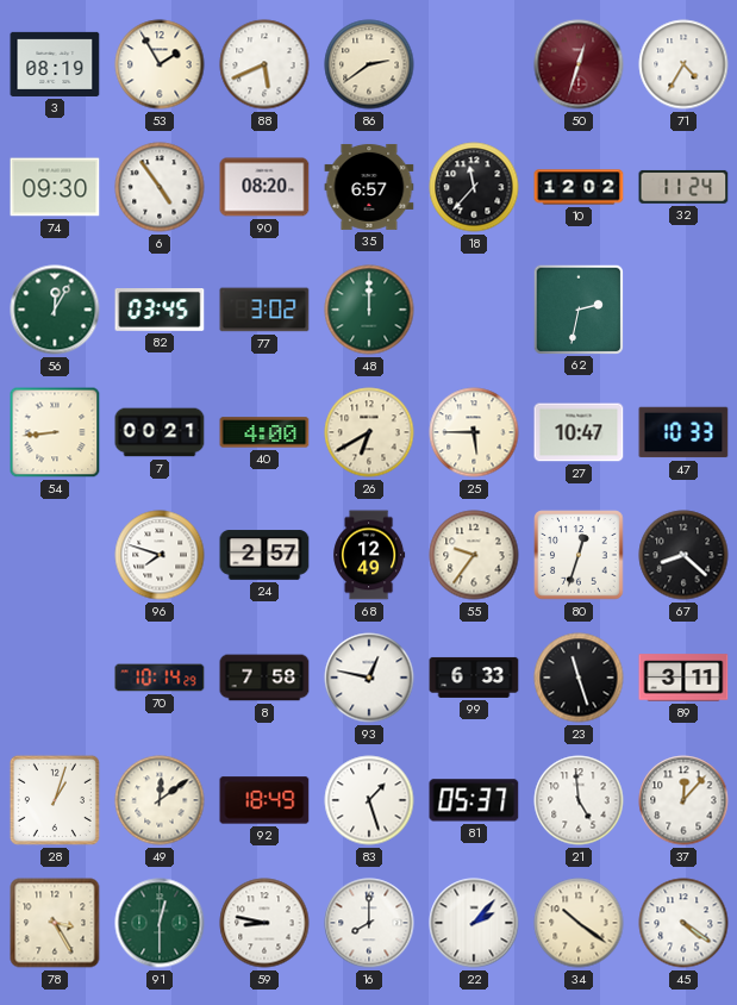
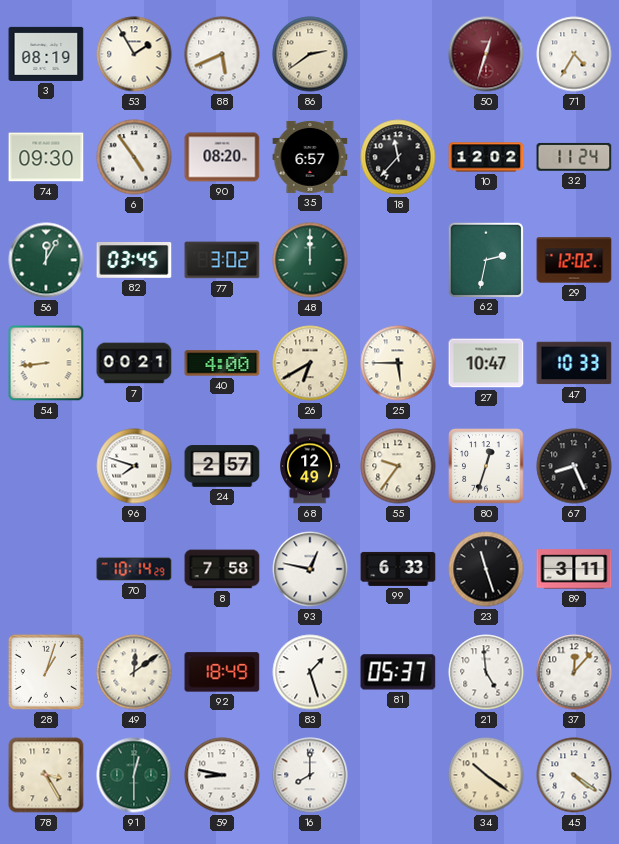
29: none -> 12:02
67: 8:22 -> 8:26
22: 2:07 -> none
